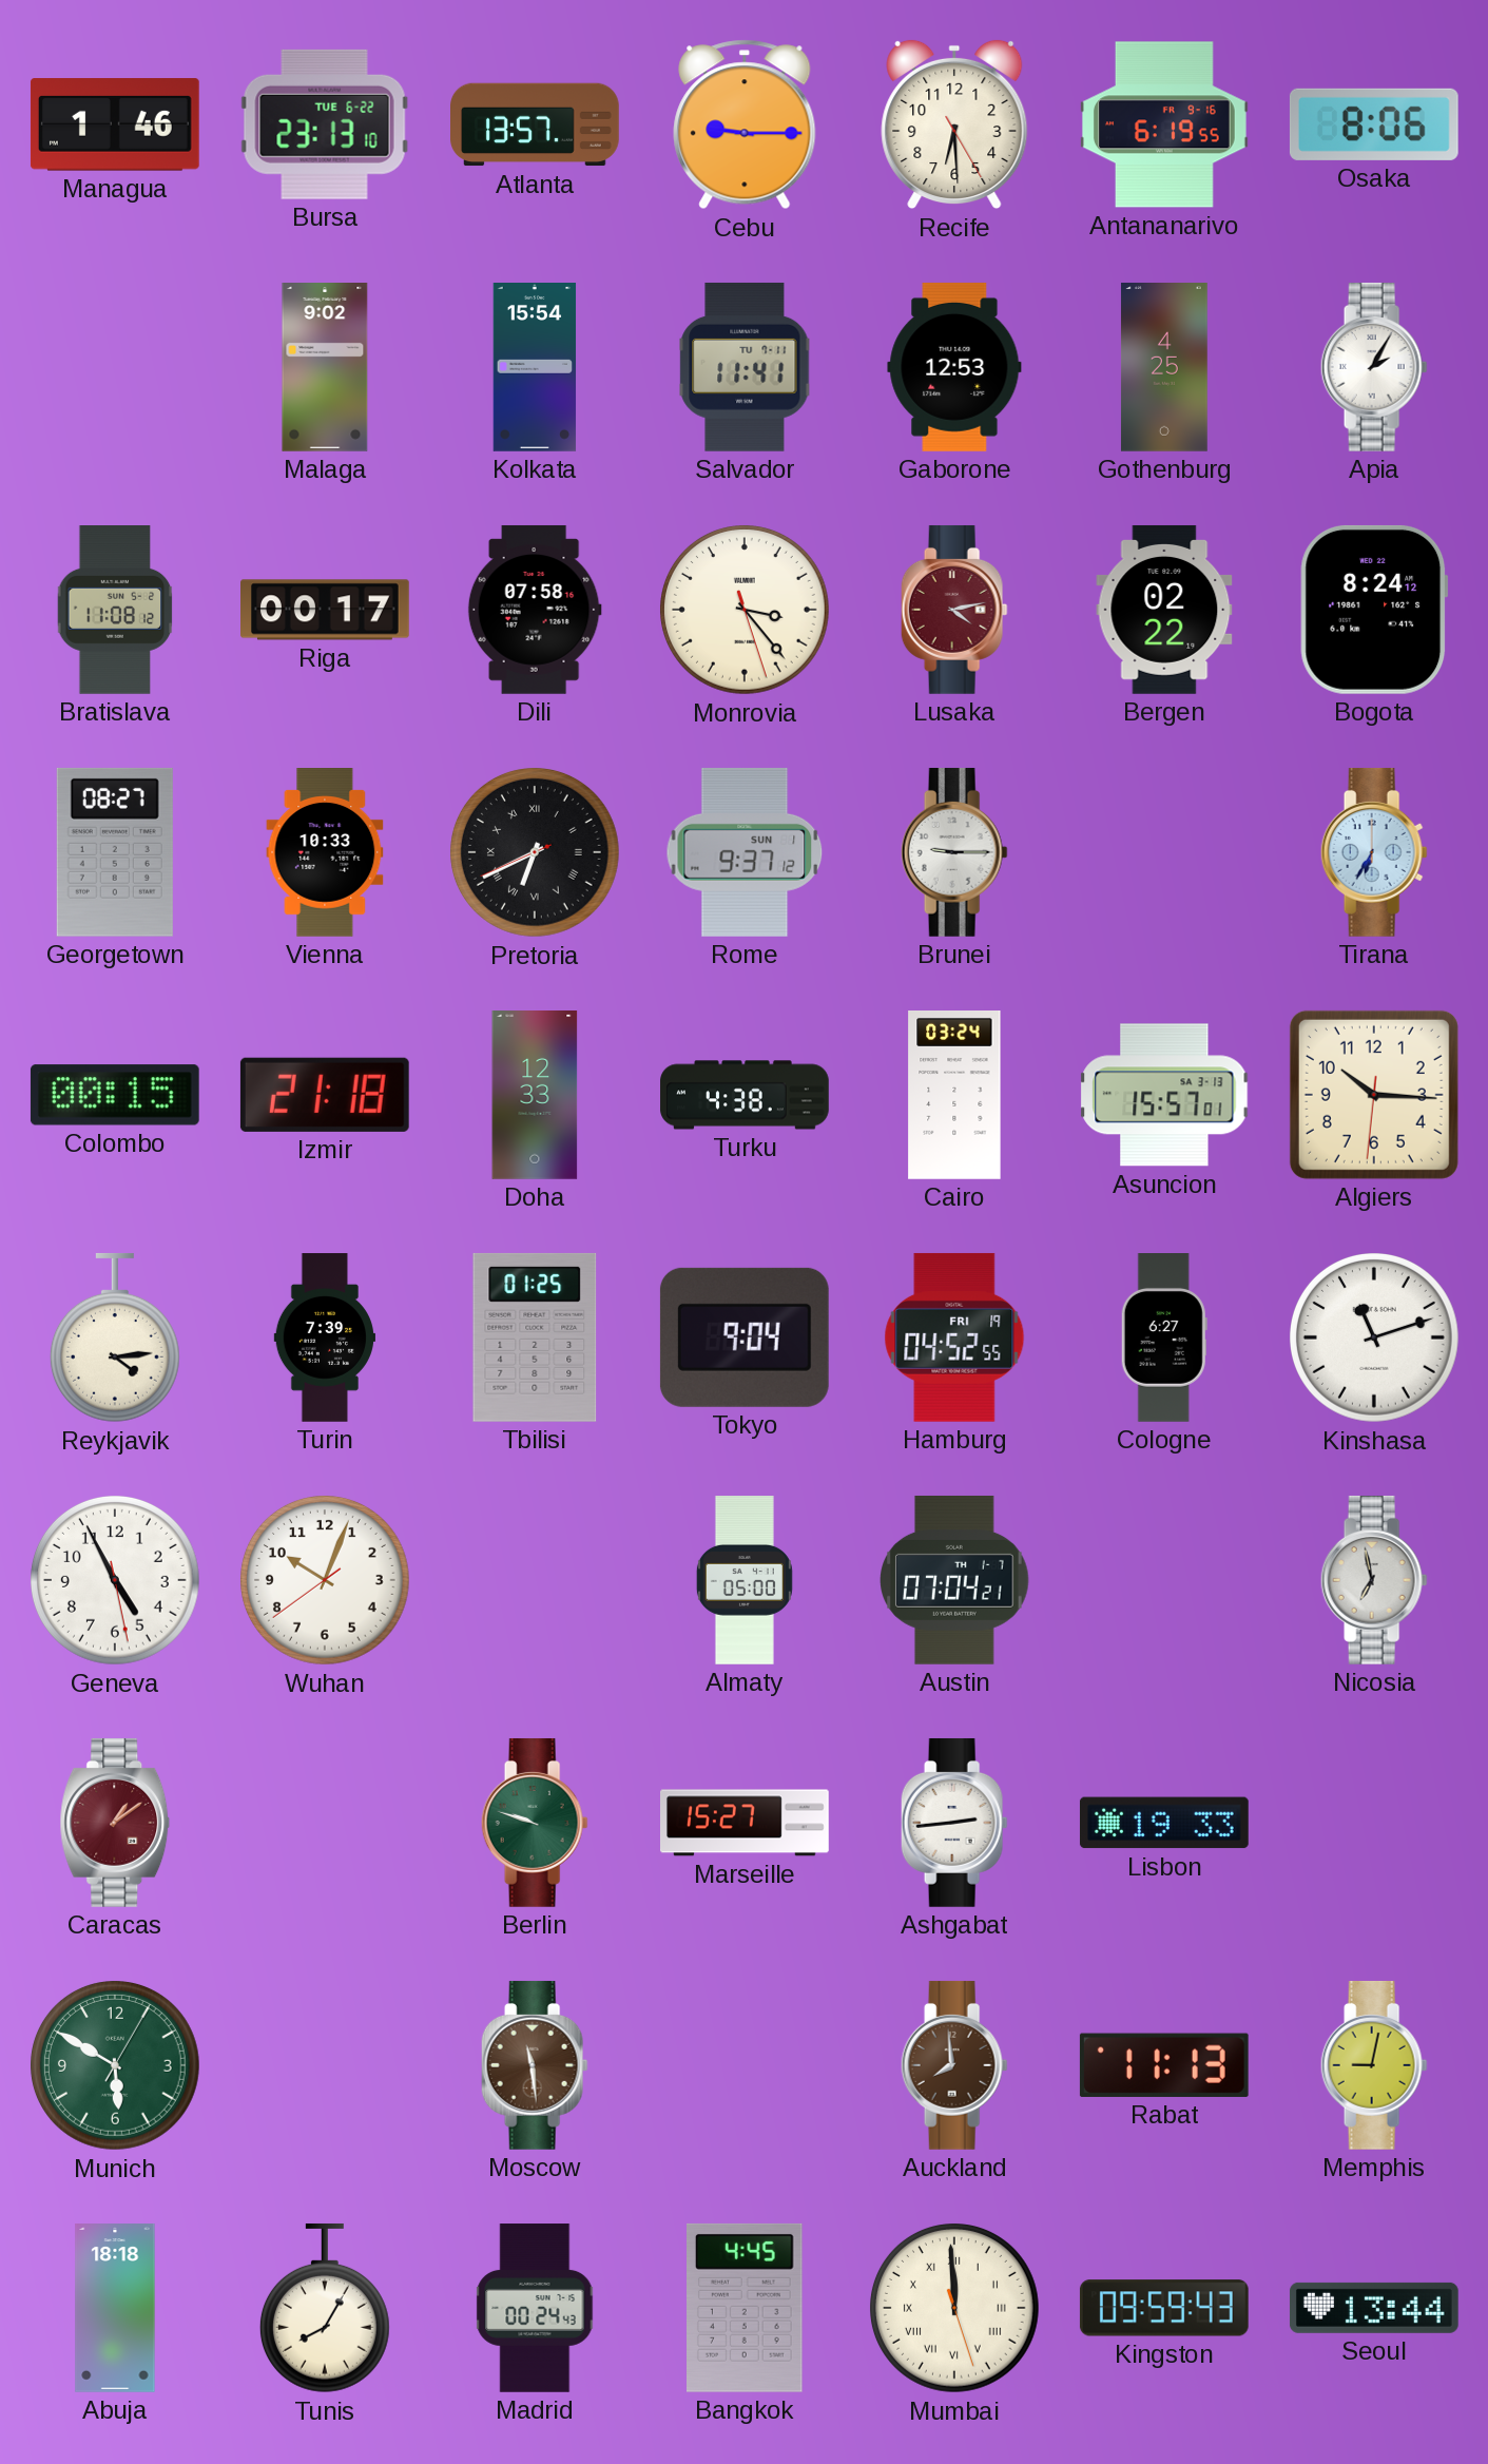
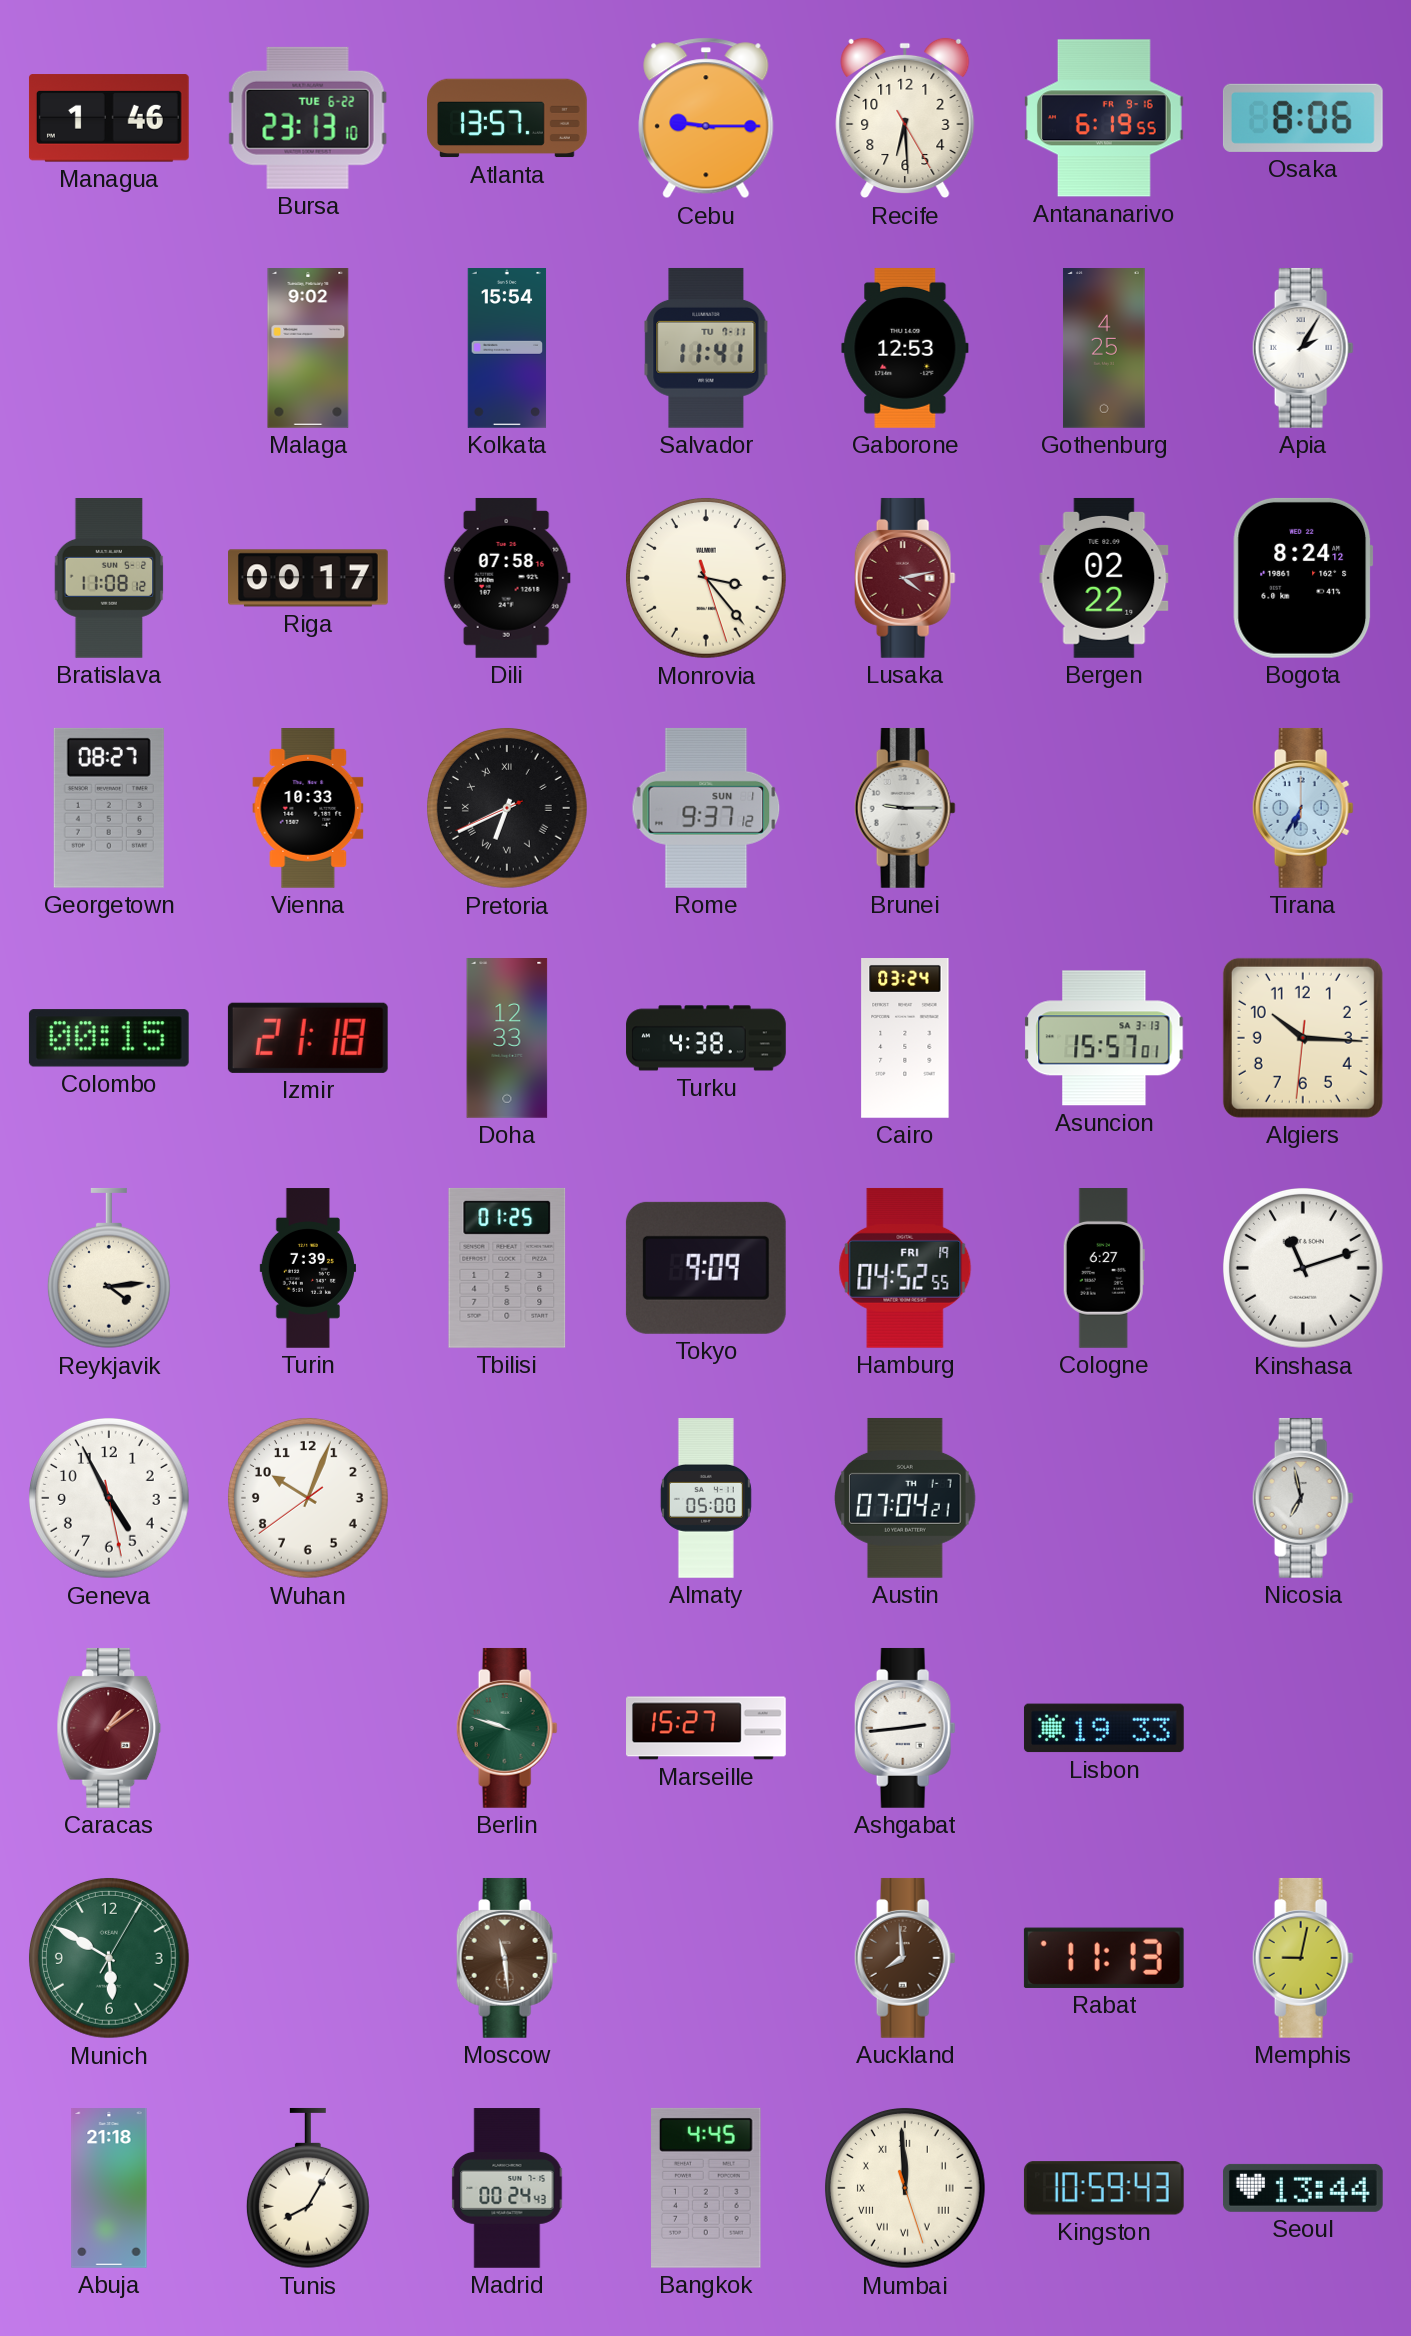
Tokyo: 9:04 -> 9:09
Abuja: 18:18 -> 21:18
Kingston: 09:59 -> 10:59
